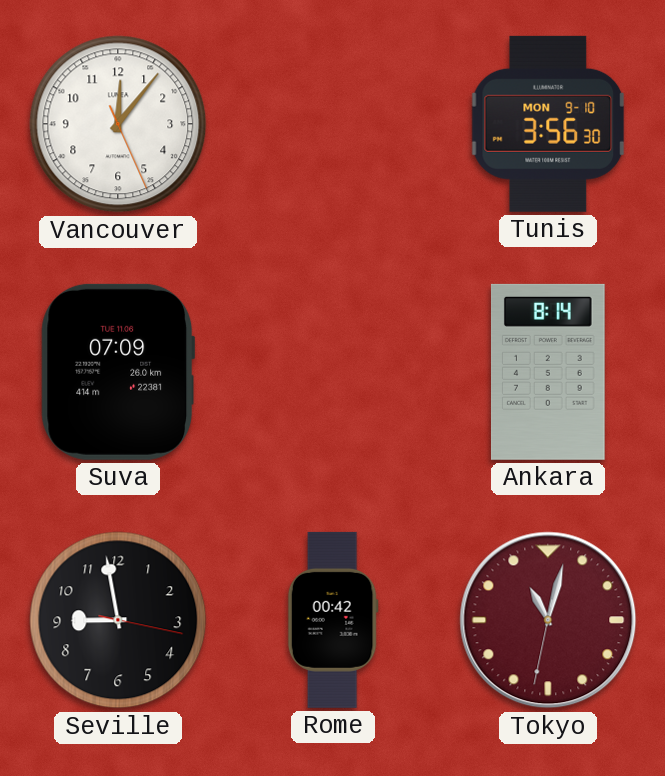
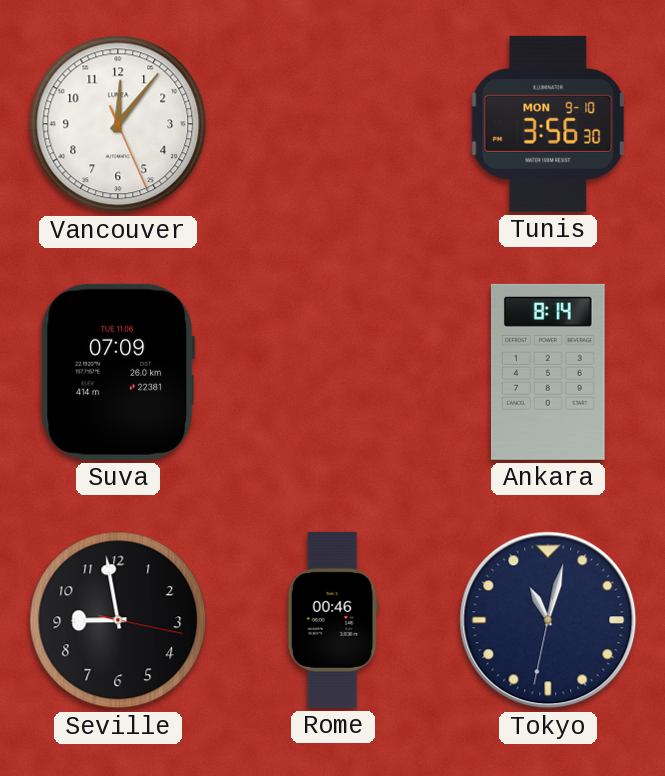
Rome: 00:42 -> 00:46
Tokyo dial: burgundy -> navy
